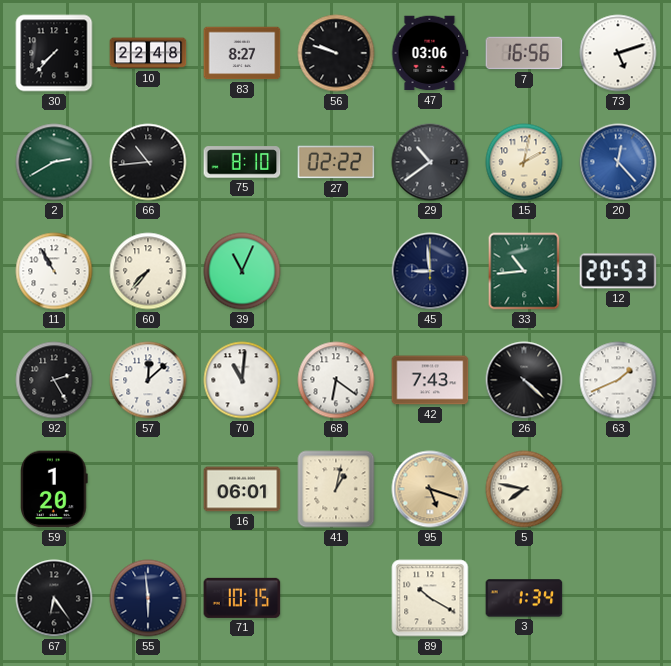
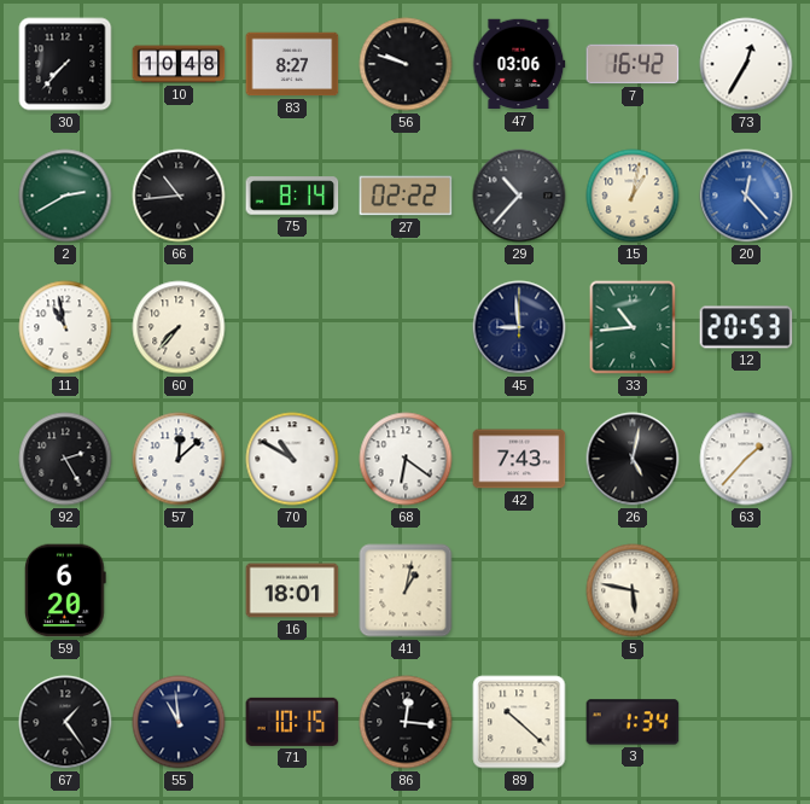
10: 22:48 -> 10:48
7: 16:56 -> 16:42
73: 5:12 -> 12:35
75: 8:10 -> 8:14
29: 10:39 -> 10:37
15: 2:02 -> 1:02
11: 10:55 -> 10:58
39: 11:04 -> none
70: 11:01 -> 10:50
26: 4:22 -> 5:02
63: 1:41 -> 1:37
59: 1:20 -> 6:20
16: 06:01 -> 18:01
95: 5:18 -> none
5: 7:47 -> 5:47
67: 6:24 -> 1:24
55: 5:59 -> 10:59
86: none -> 12:16
89: 10:20 -> 10:22
